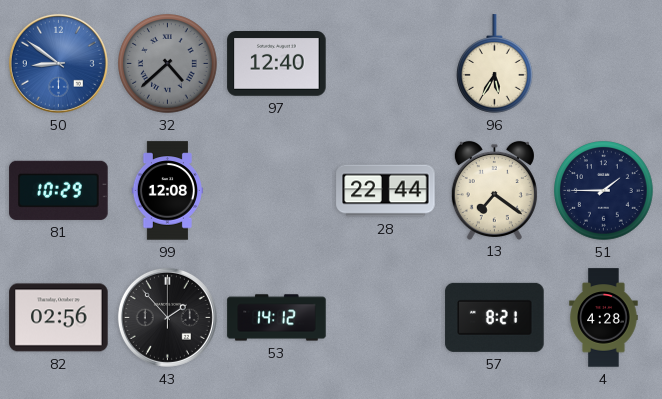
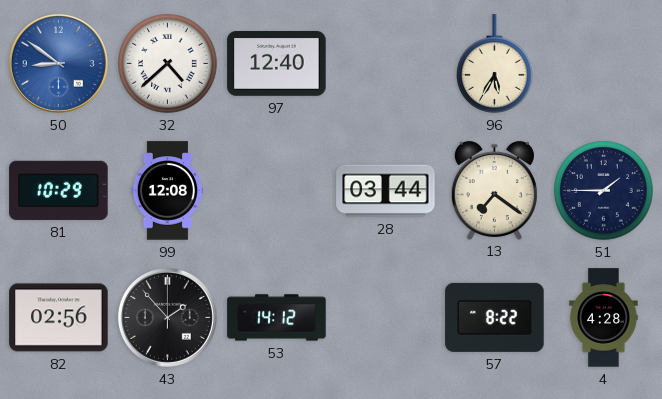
32 dial: grey -> white
28: 22:44 -> 03:44
57: 8:21 -> 8:22
